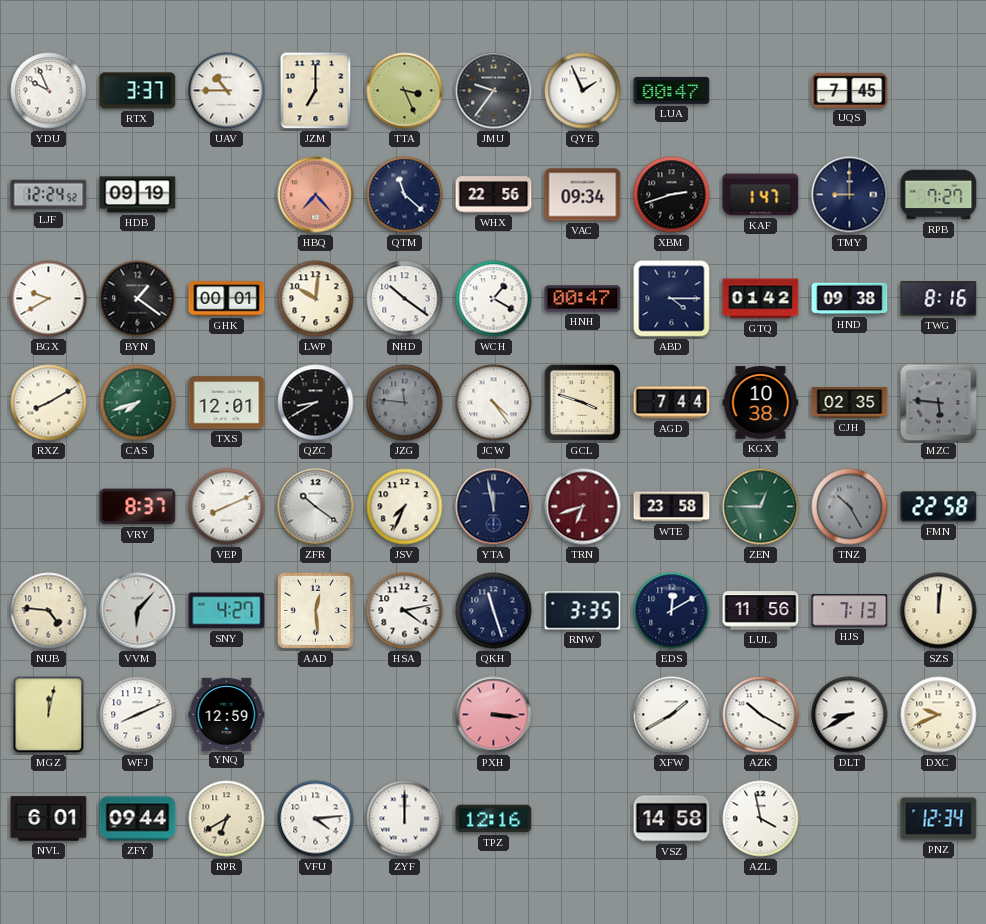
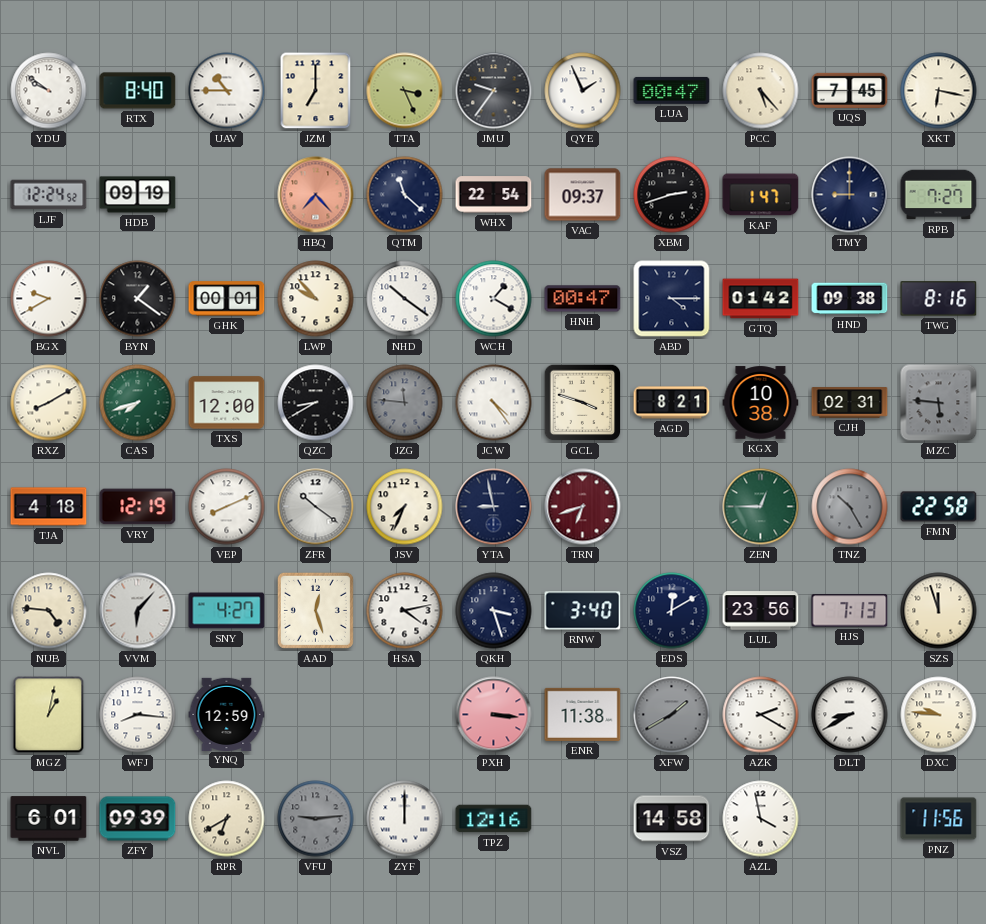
YDU: 9:56 -> 9:51
RTX: 3:37 -> 8:40
PCC: none -> 5:23
XKT: none -> 6:17
WHX: 22:56 -> 22:54
VAC: 09:34 -> 09:37
LWP: 10:01 -> 9:53
TXS: 12:01 -> 12:00
AGD: 7:44 -> 8:21
CJH: 02:35 -> 02:31
TJA: none -> 4:18
VRY: 8:37 -> 12:19
YTA: 11:58 -> 8:58
WTE: 23:58 -> none
AAD: 12:29 -> 12:27
QKH: 11:27 -> 3:27
RNW: 3:35 -> 3:40
LUL: 11:56 -> 23:56
SZS: 12:01 -> 11:57
MGZ: 12:02 -> 1:02
WFJ: 8:11 -> 8:16
ENR: none -> 11:38
XFW dial: white -> grey
AZK: 10:20 -> 2:20
DXC: 9:41 -> 9:46
ZFY: 09:44 -> 09:39
VFU: 4:14 -> 9:14
VFU dial: white -> grey
PNZ: 12:34 -> 11:56
